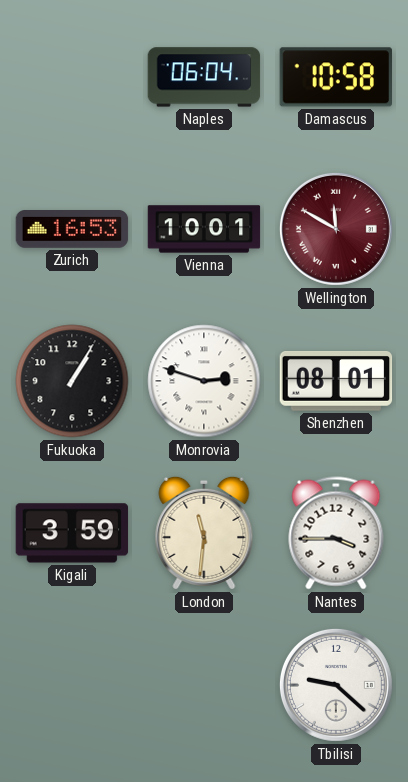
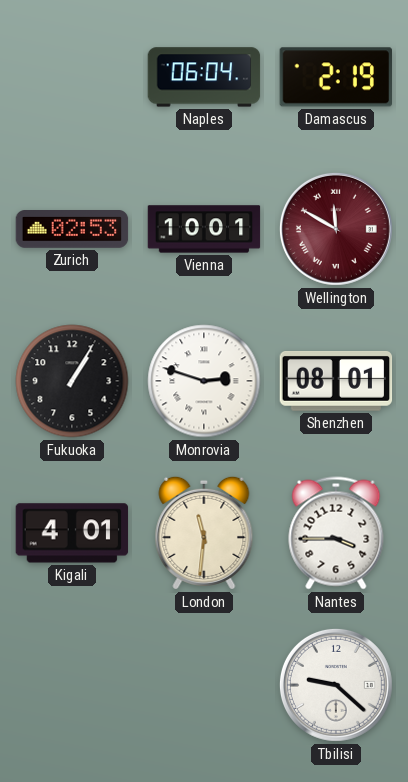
Damascus: 10:58 -> 2:19
Zurich: 16:53 -> 02:53
Kigali: 3:59 -> 4:01
